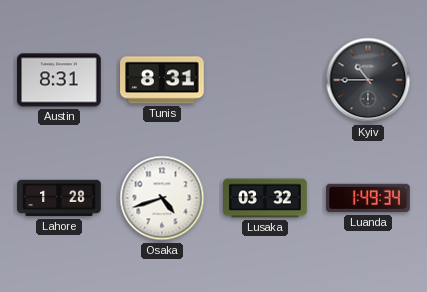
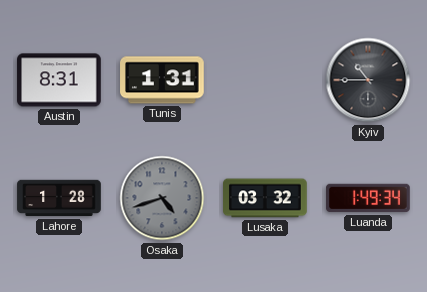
Tunis: 8:31 -> 1:31
Osaka dial: white -> grey
